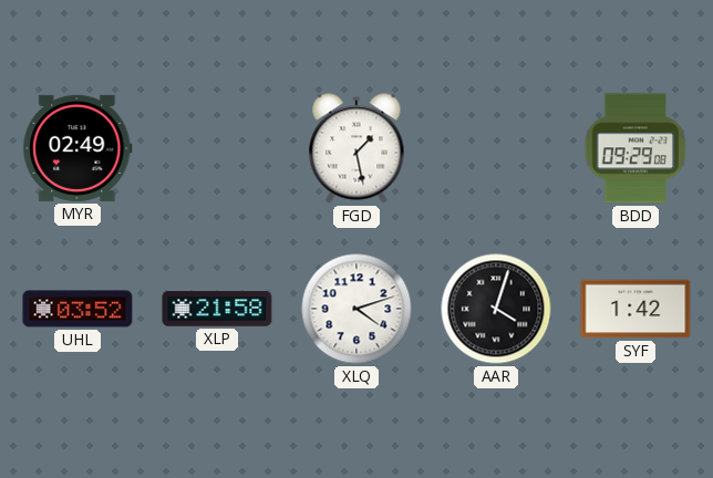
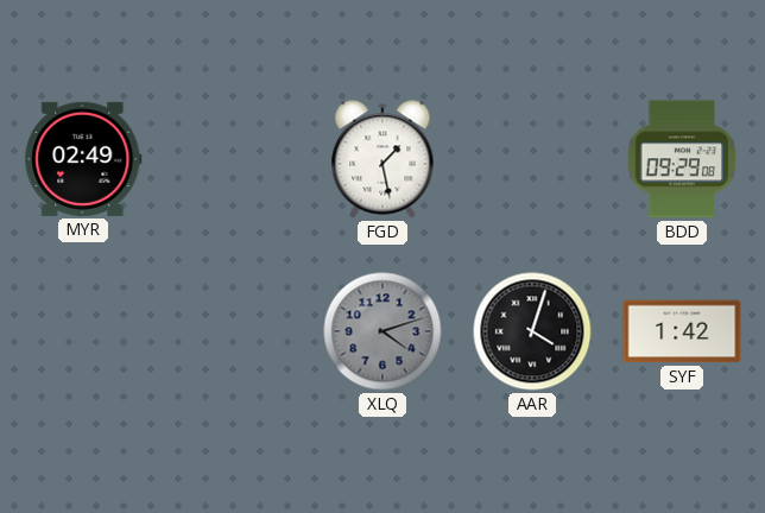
UHL: 03:52 -> none
XLP: 21:58 -> none
XLQ dial: white -> grey
